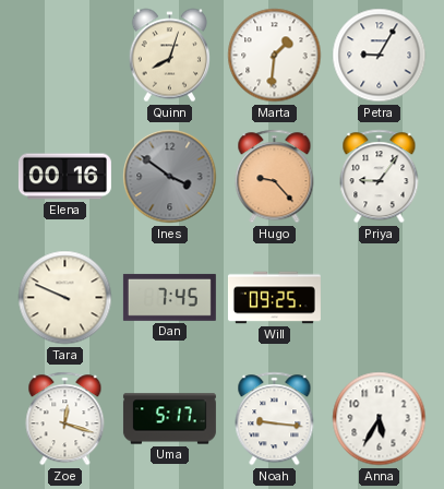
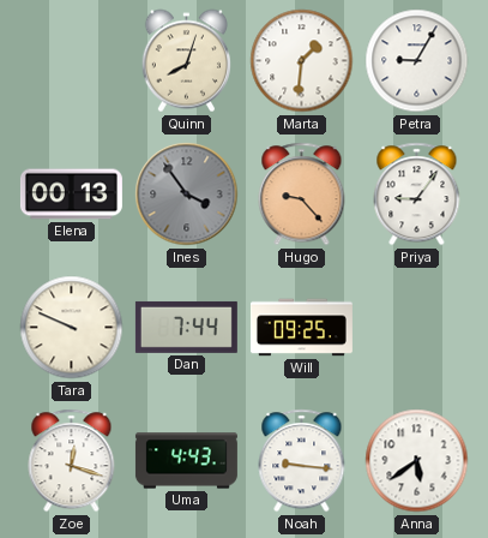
Elena: 00:16 -> 00:13
Ines: 3:51 -> 3:54
Dan: 7:45 -> 7:44
Uma: 5:17 -> 4:43
Anna: 5:35 -> 5:39
